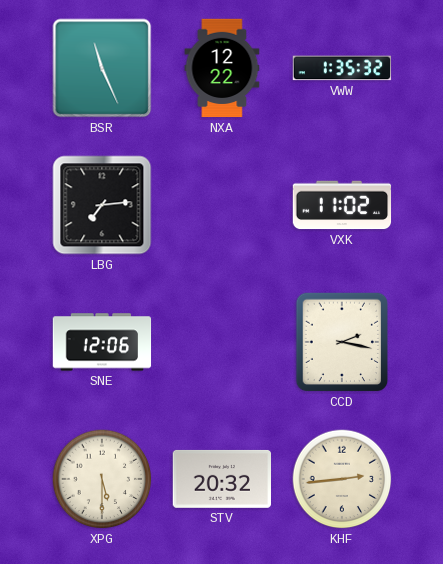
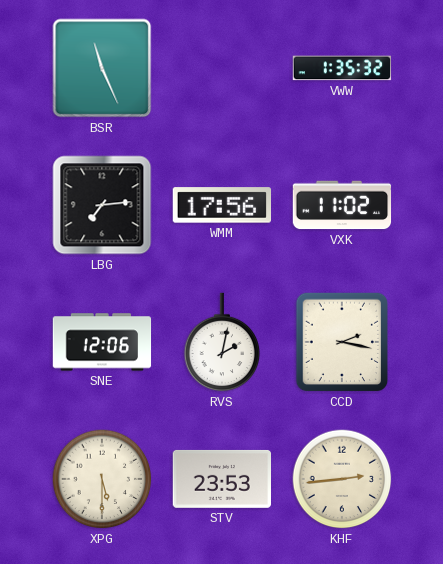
NXA: 12:22 -> none
WMM: none -> 17:56
RVS: none -> 2:02
STV: 20:32 -> 23:53
